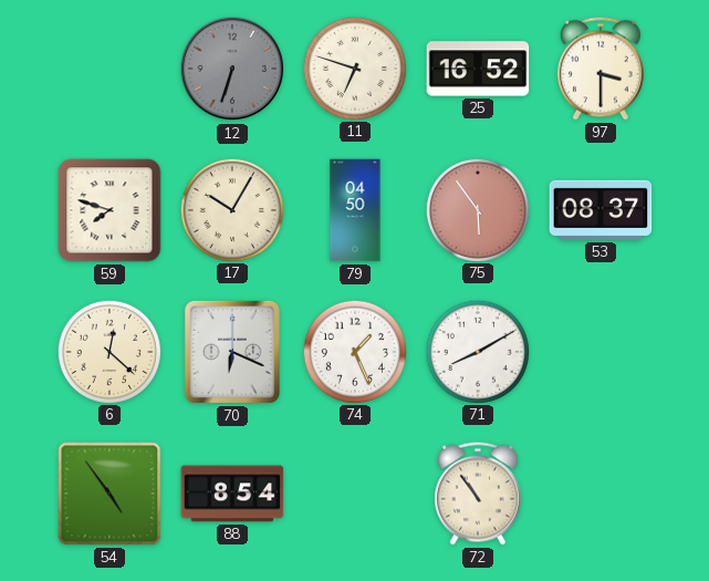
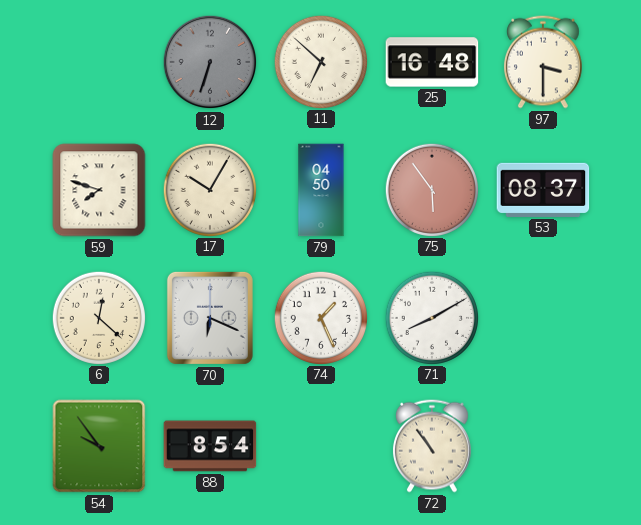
11: 6:48 -> 6:52
25: 16:52 -> 16:48
54: 4:54 -> 9:54
